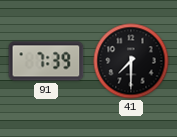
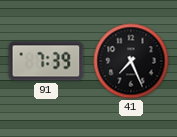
41: 7:30 -> 7:26
